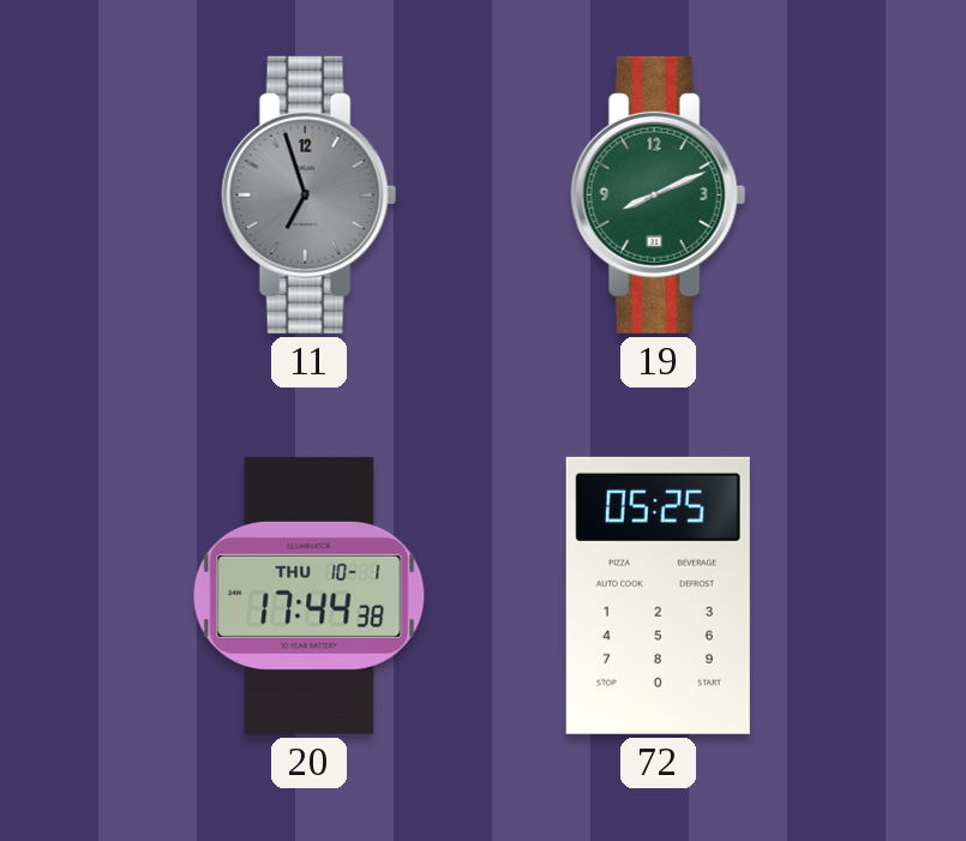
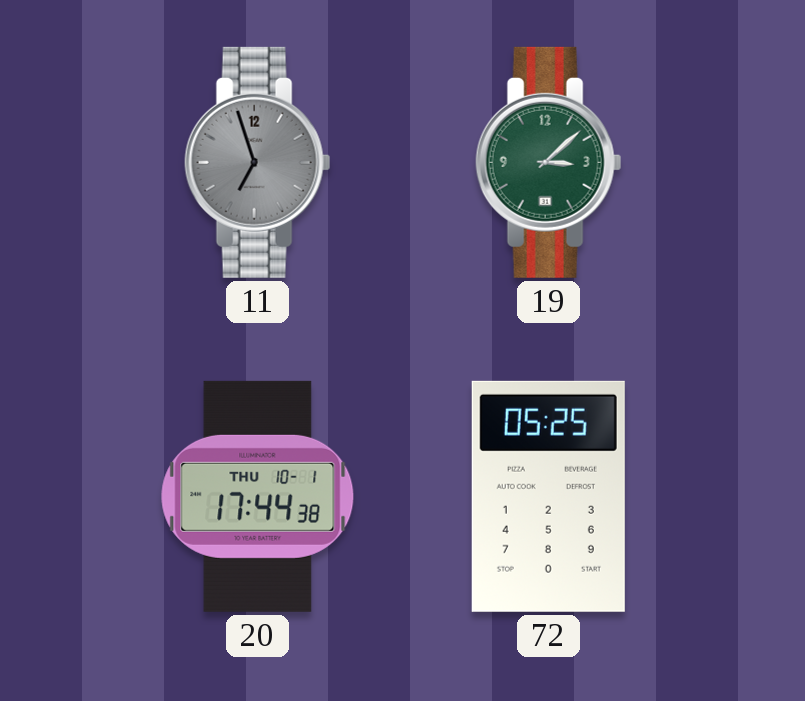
19: 8:11 -> 3:08
